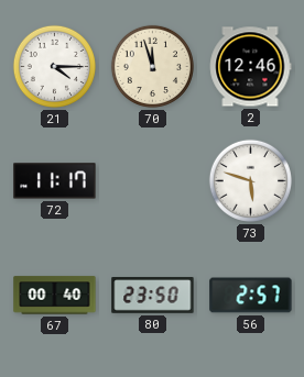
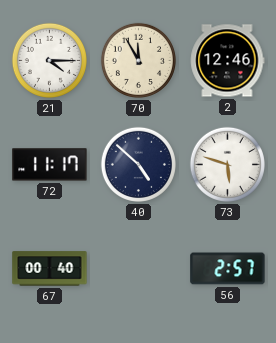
70: 11:57 -> 11:55
40: none -> 4:52
80: 23:50 -> none
